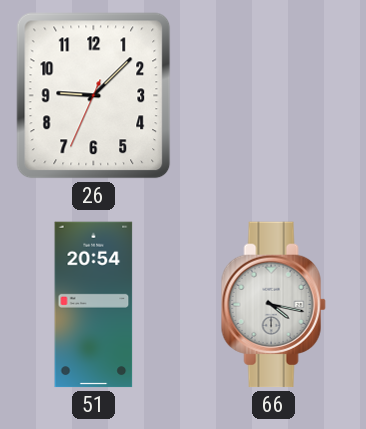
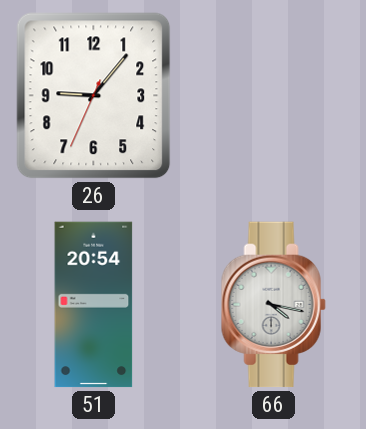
26: 9:07 -> 9:06
